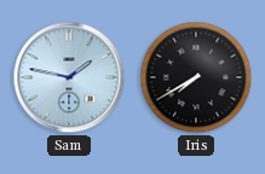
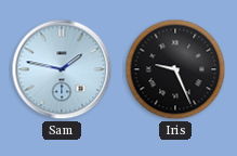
Iris: 7:40 -> 9:26
